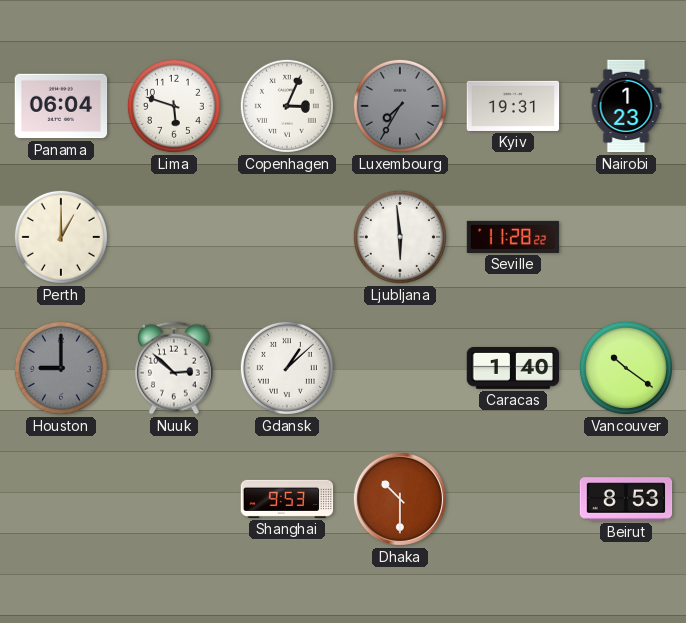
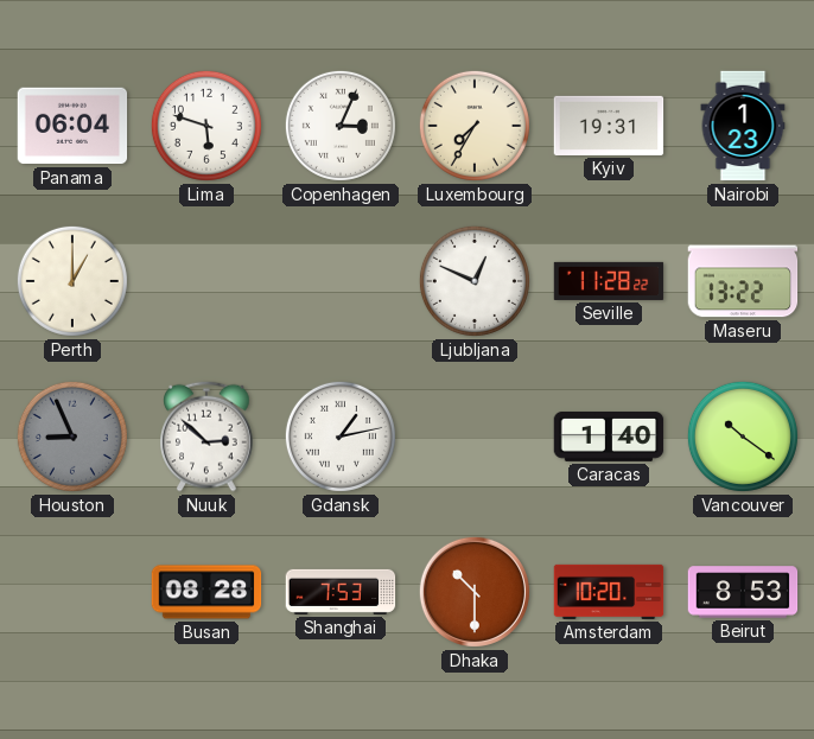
Luxembourg dial: grey -> cream
Ljubljana: 5:59 -> 12:49
Maseru: none -> 13:22
Houston: 9:00 -> 8:56
Gdansk: 1:08 -> 1:13
Busan: none -> 08:28
Shanghai: 9:53 -> 7:53
Amsterdam: none -> 10:20
